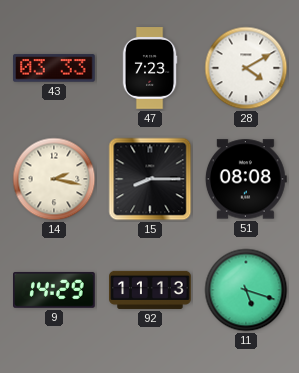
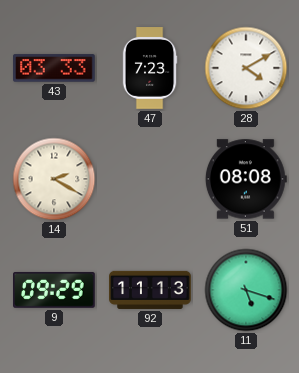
14: 2:17 -> 2:20
15: 8:15 -> none
9: 14:29 -> 09:29
